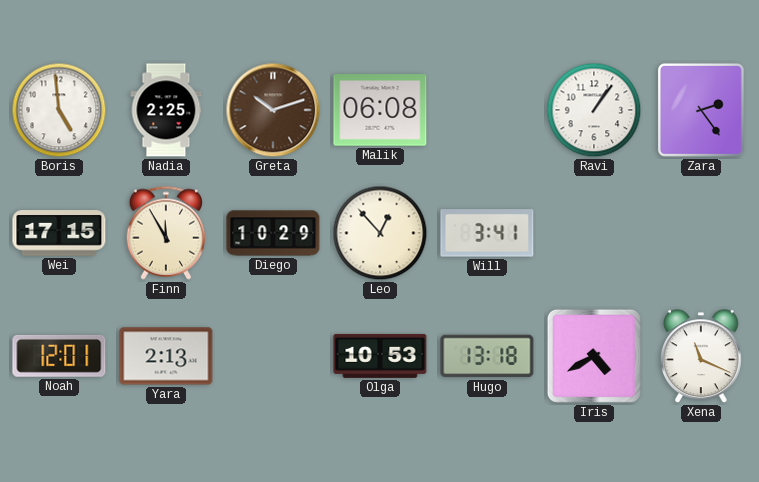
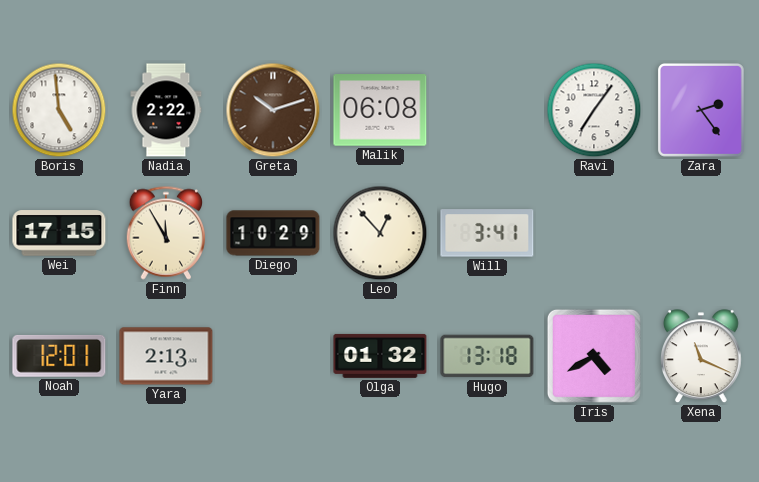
Nadia: 2:25 -> 2:22
Ravi: 1:06 -> 7:06
Olga: 10:53 -> 01:32
